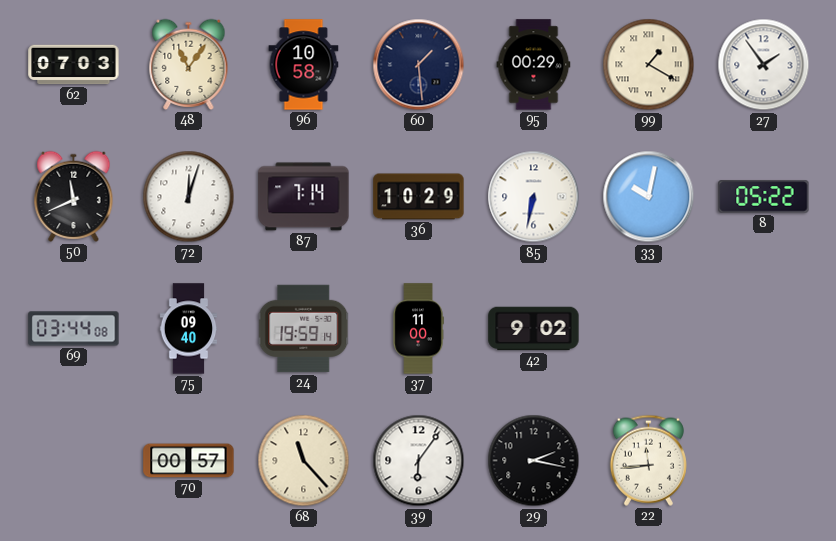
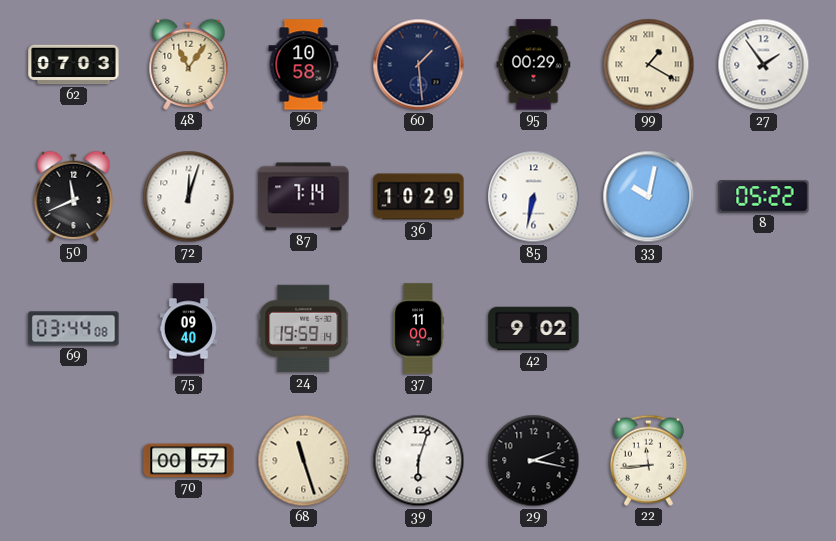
68: 11:23 -> 11:27
39: 6:06 -> 6:03
